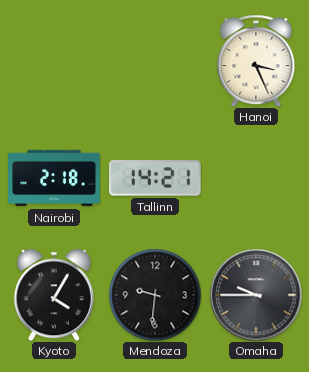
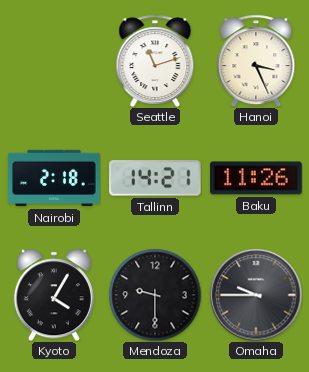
Seattle: none -> 11:12
Baku: none -> 11:26
Mendoza: 9:31 -> 9:30
